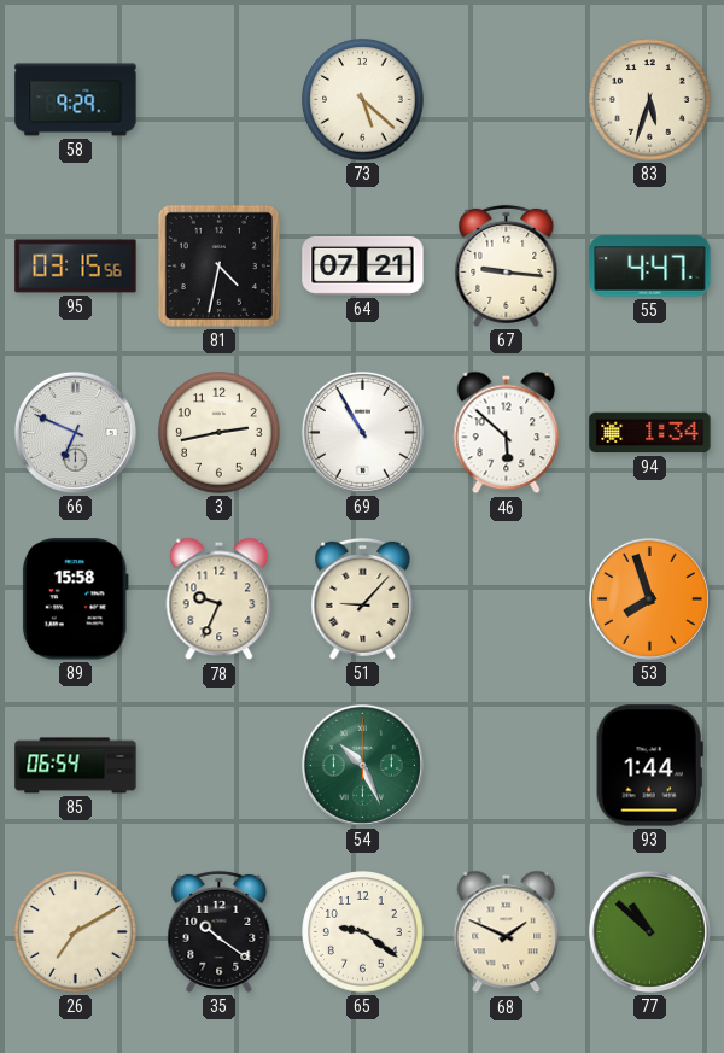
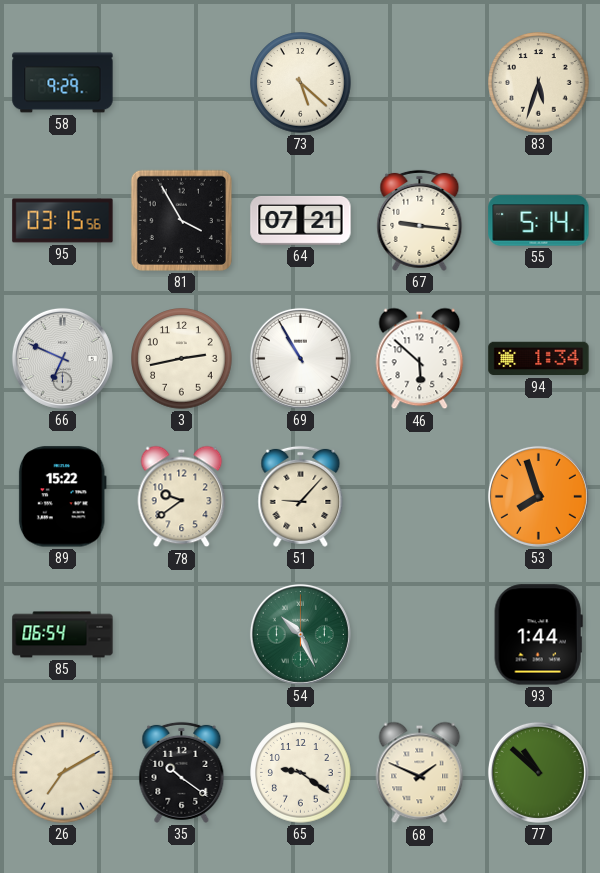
81: 4:32 -> 3:55
55: 4:47 -> 5:14
89: 15:58 -> 15:22
78: 9:34 -> 9:39
